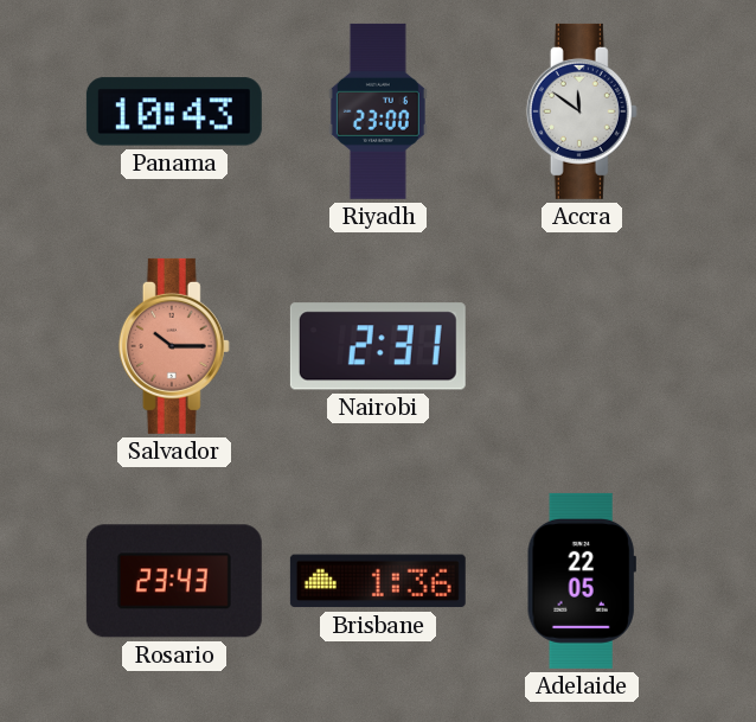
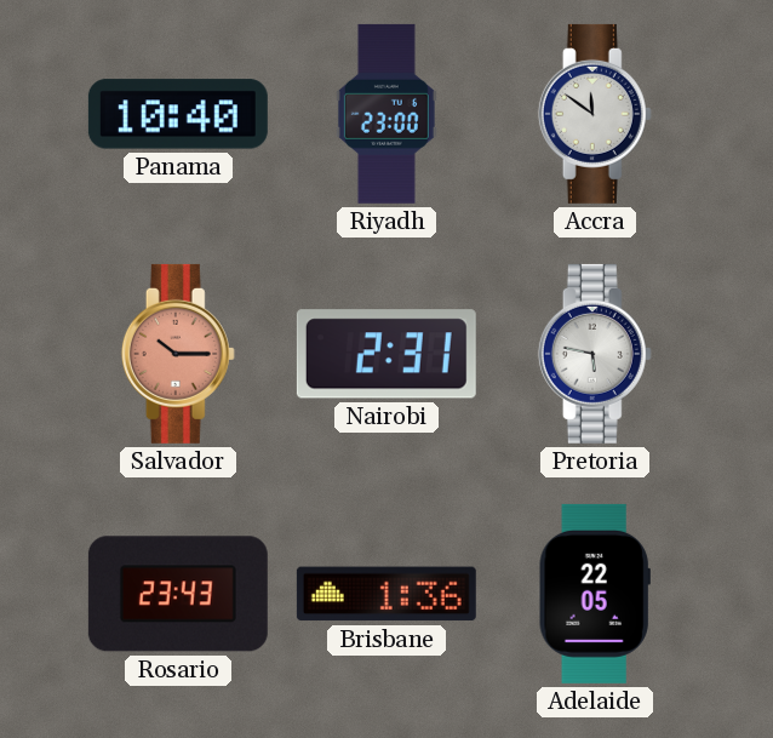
Panama: 10:43 -> 10:40
Pretoria: none -> 5:47
